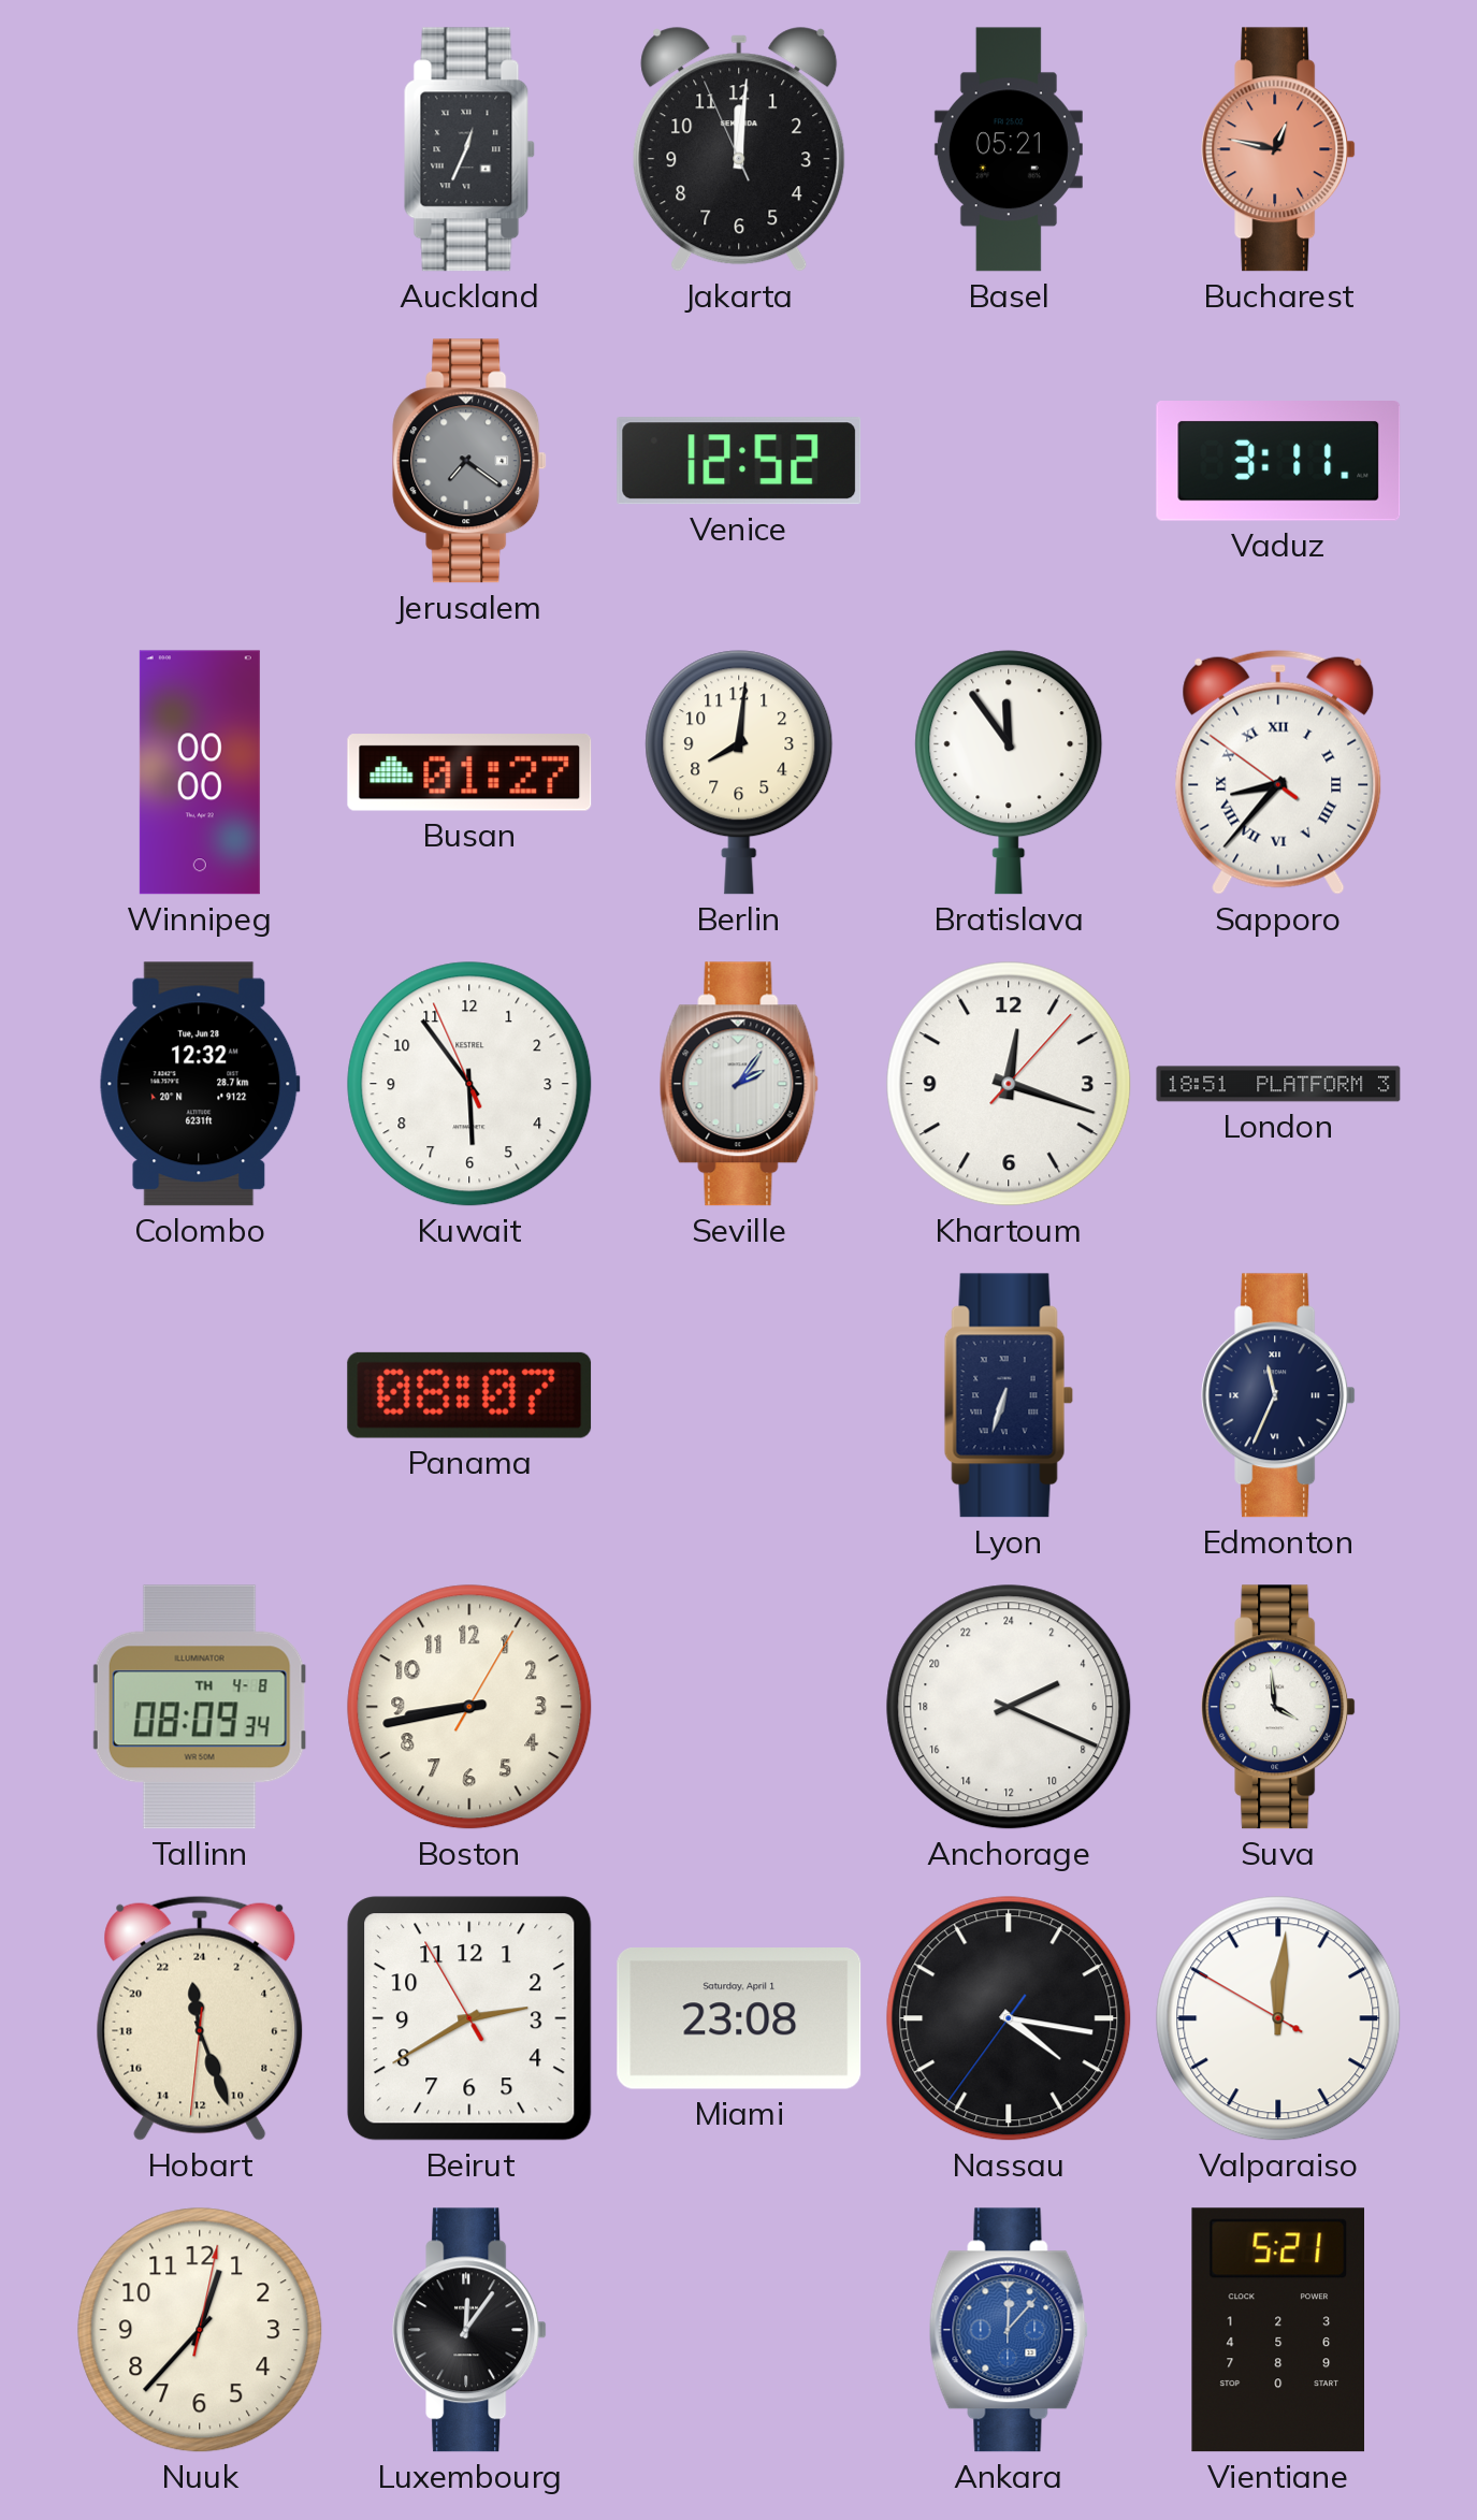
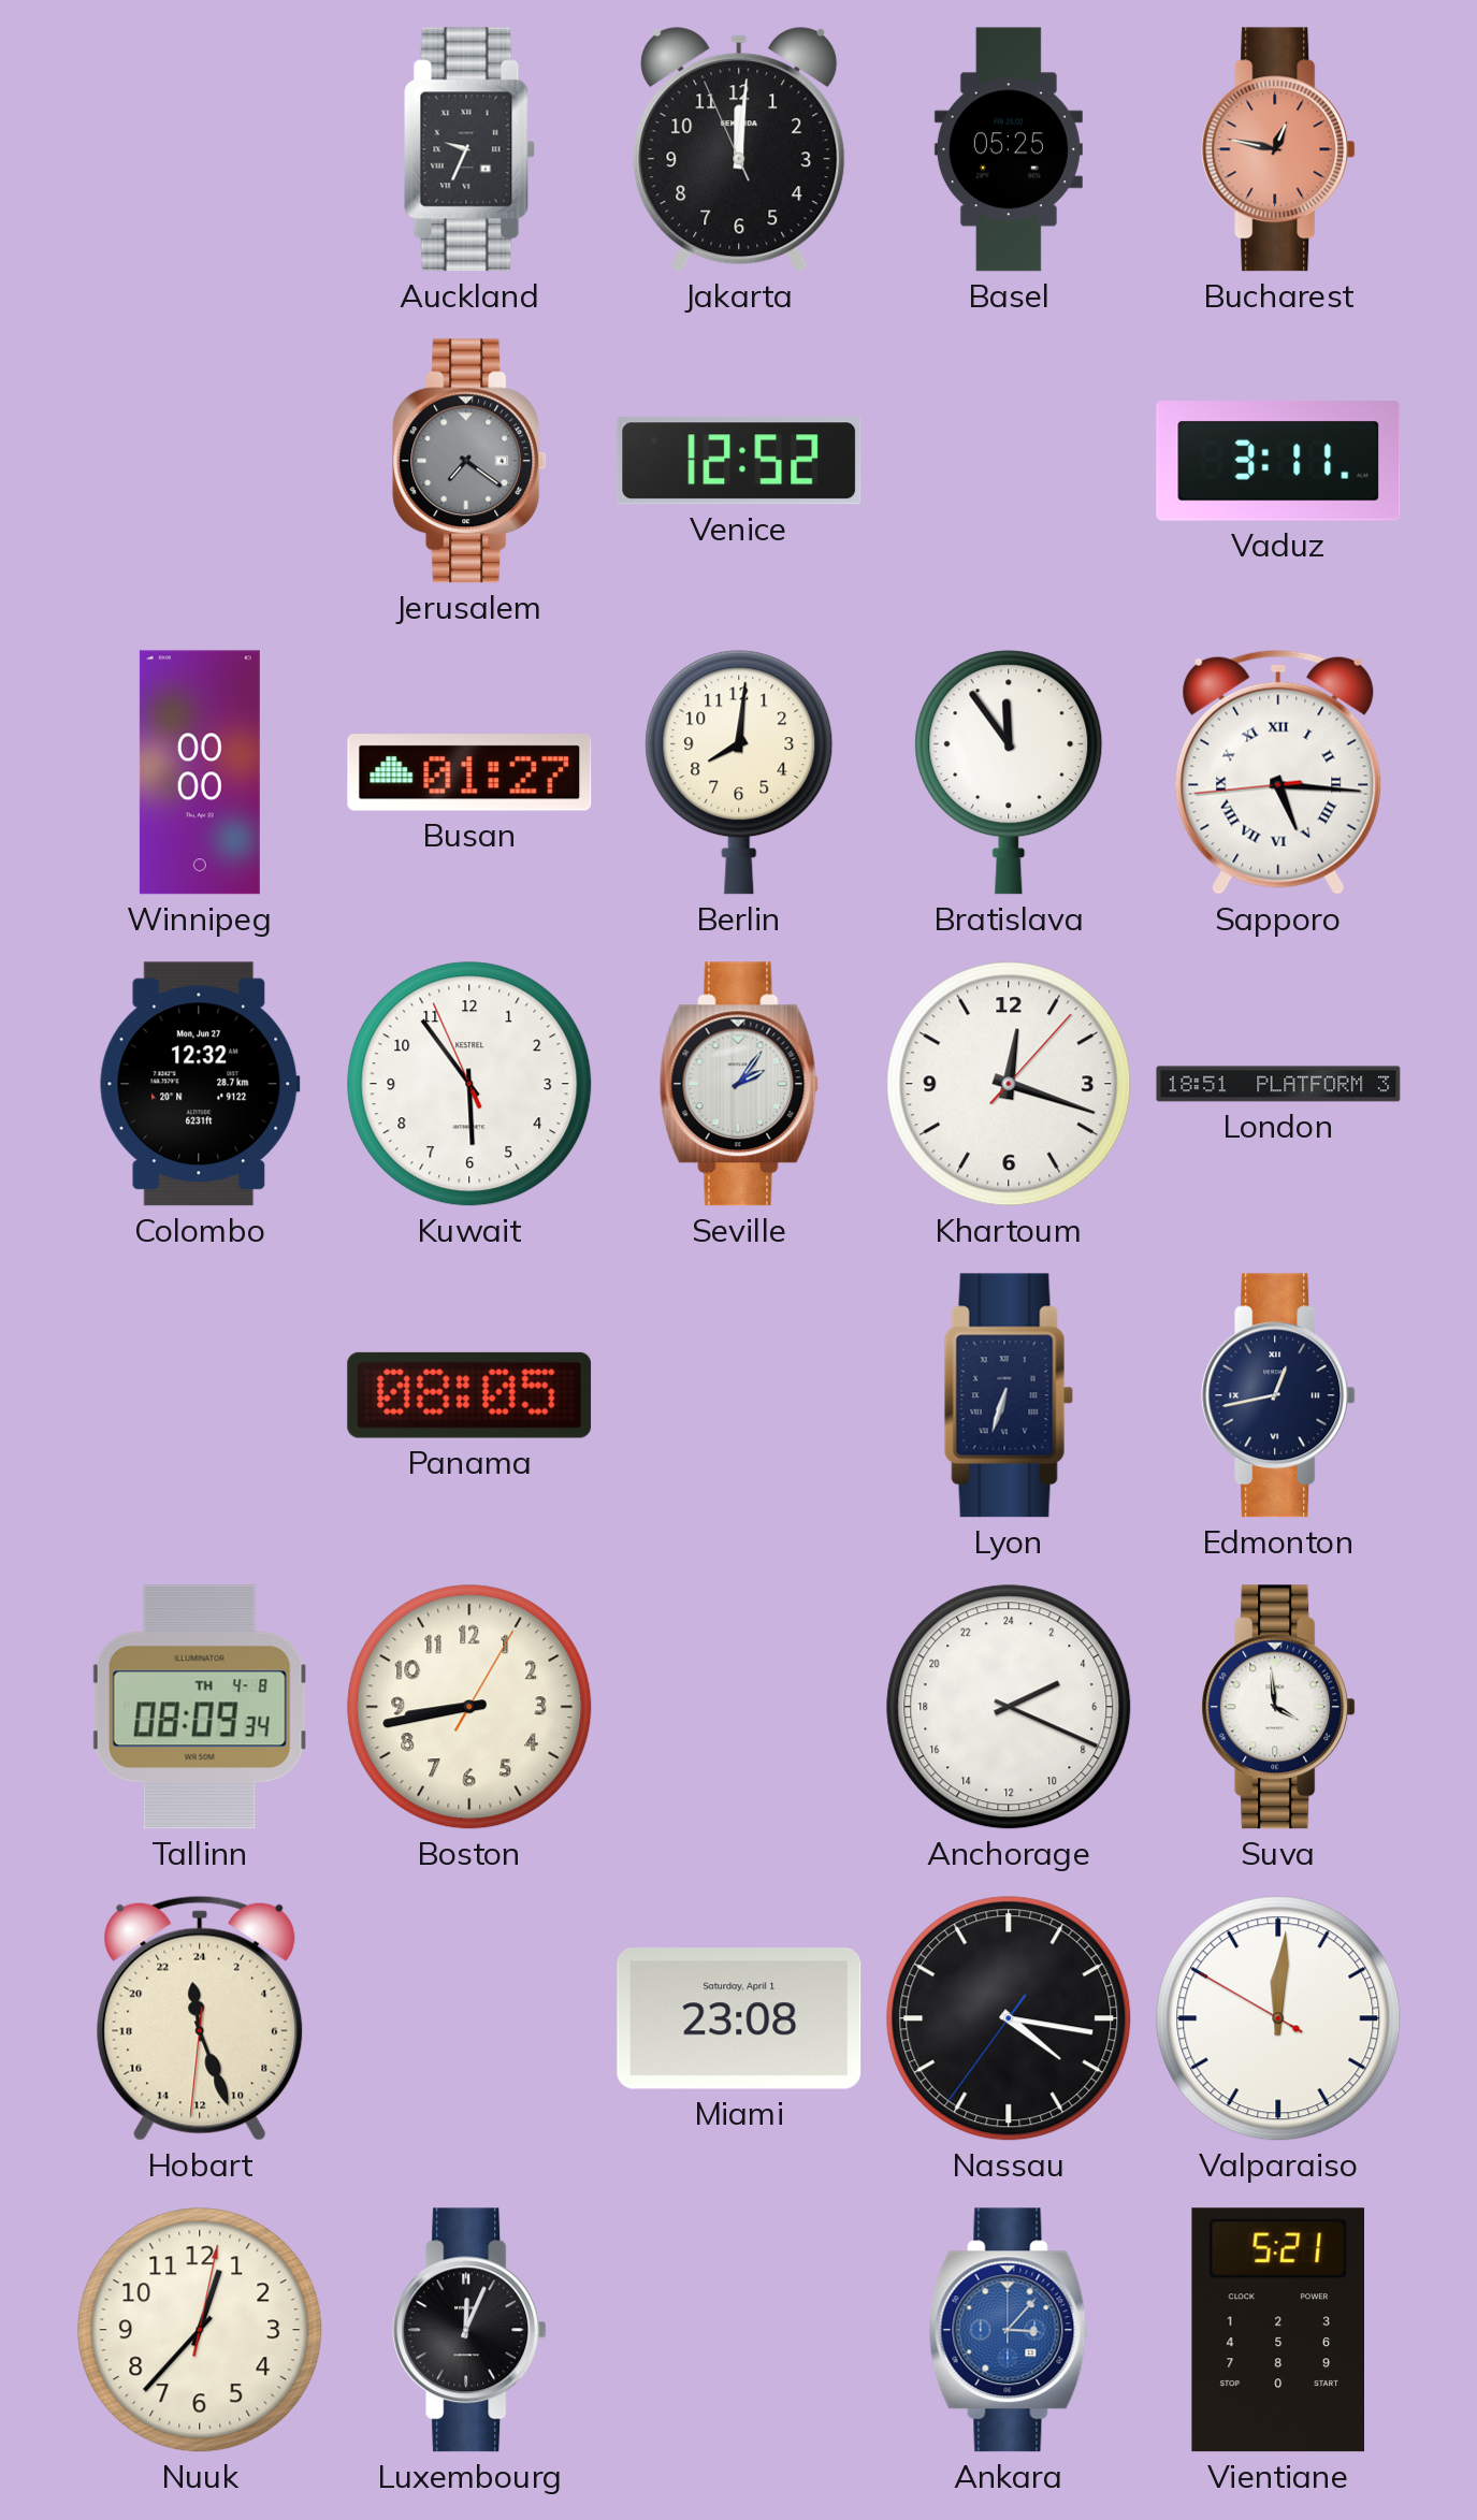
Auckland: 12:34 -> 9:34
Basel: 05:21 -> 05:25
Sapporo: 8:36 -> 5:15
Colombo date: Tue, Jun 28 -> Mon, Jun 27
Panama: 08:07 -> 08:05
Edmonton: 11:34 -> 12:43
Beirut: 2:39 -> none
Luxembourg: 12:06 -> 12:04
Ankara: 12:07 -> 3:07
